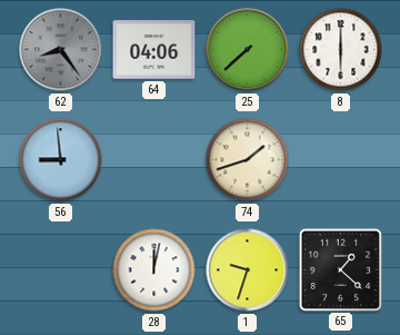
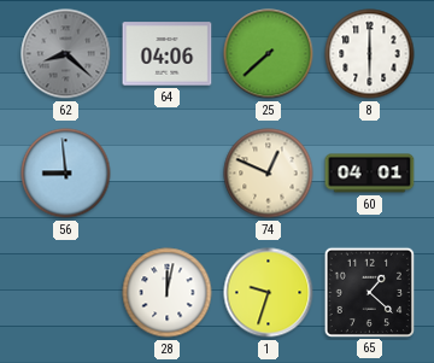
62: 8:24 -> 8:22
74: 1:42 -> 12:49
60: none -> 04:01
